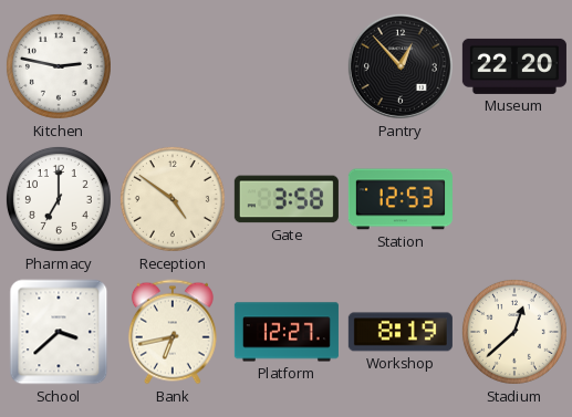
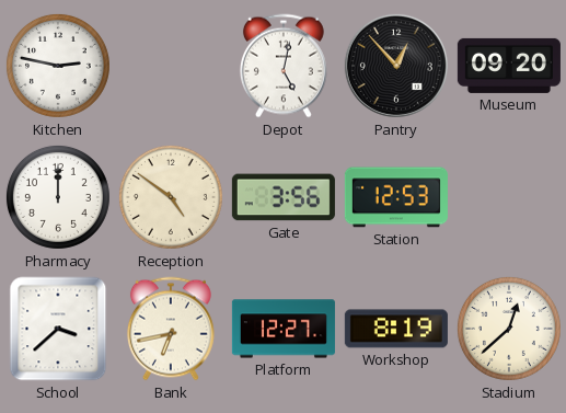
Depot: none -> 5:02
Museum: 22:20 -> 09:20
Pharmacy: 7:00 -> 12:00
Gate: 3:58 -> 3:56
